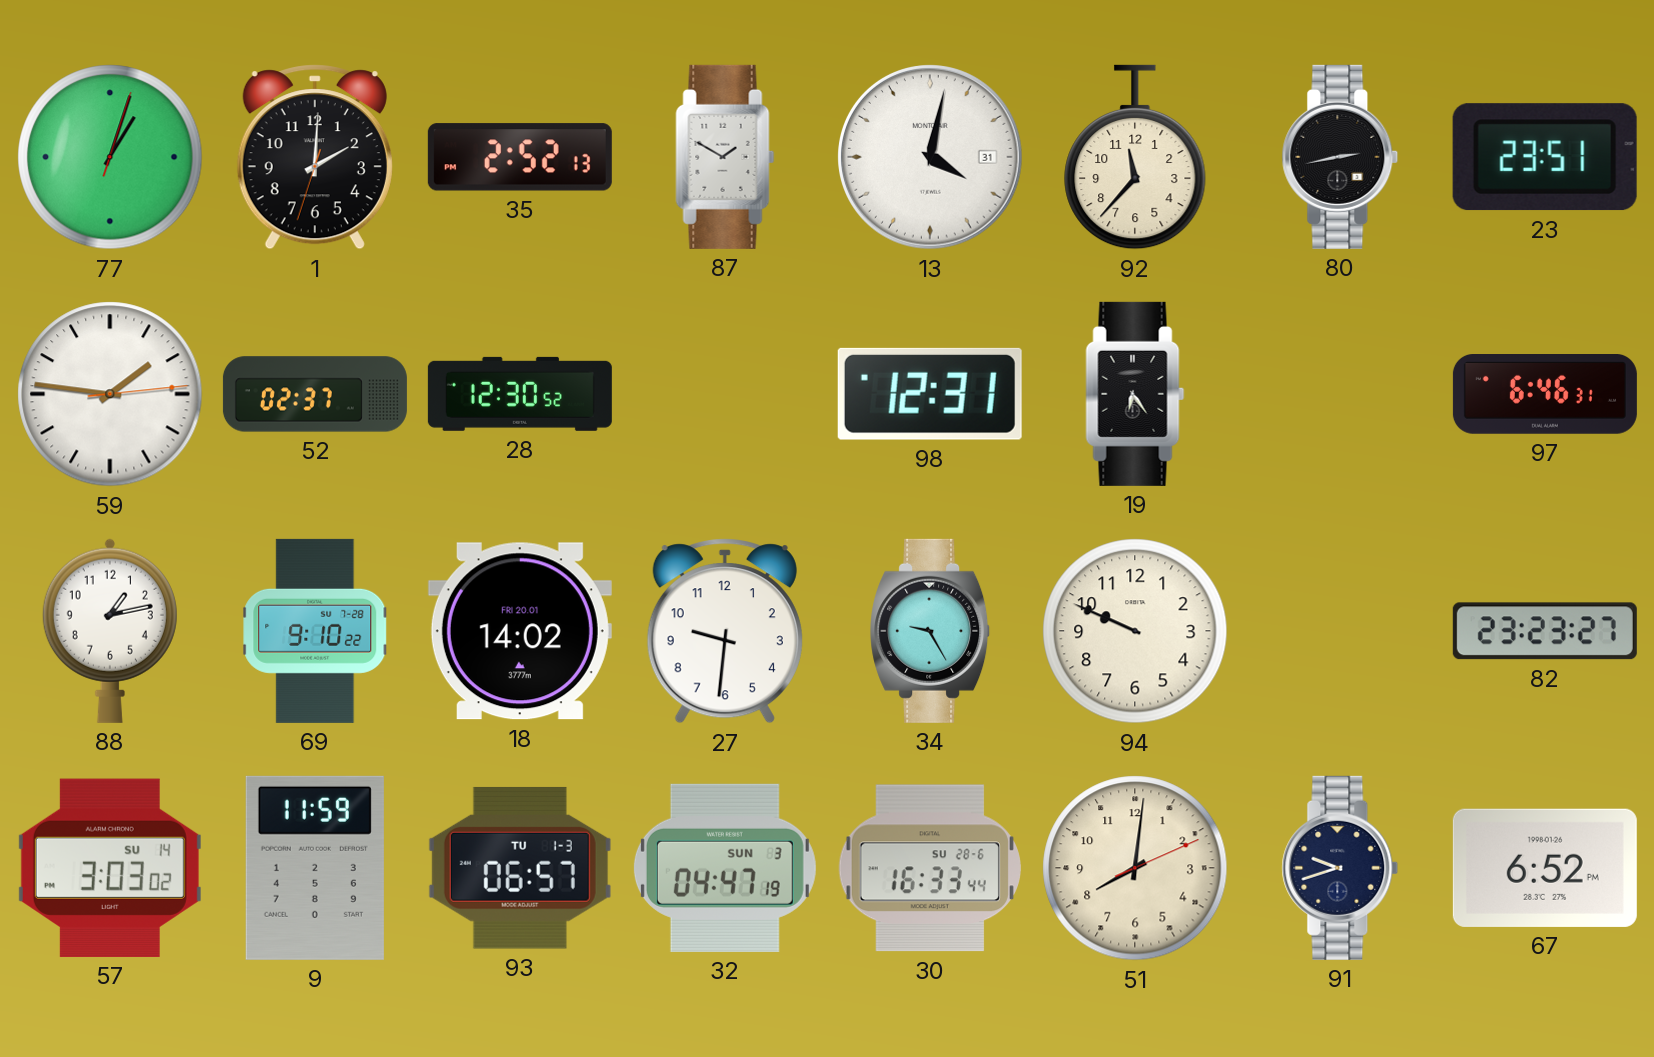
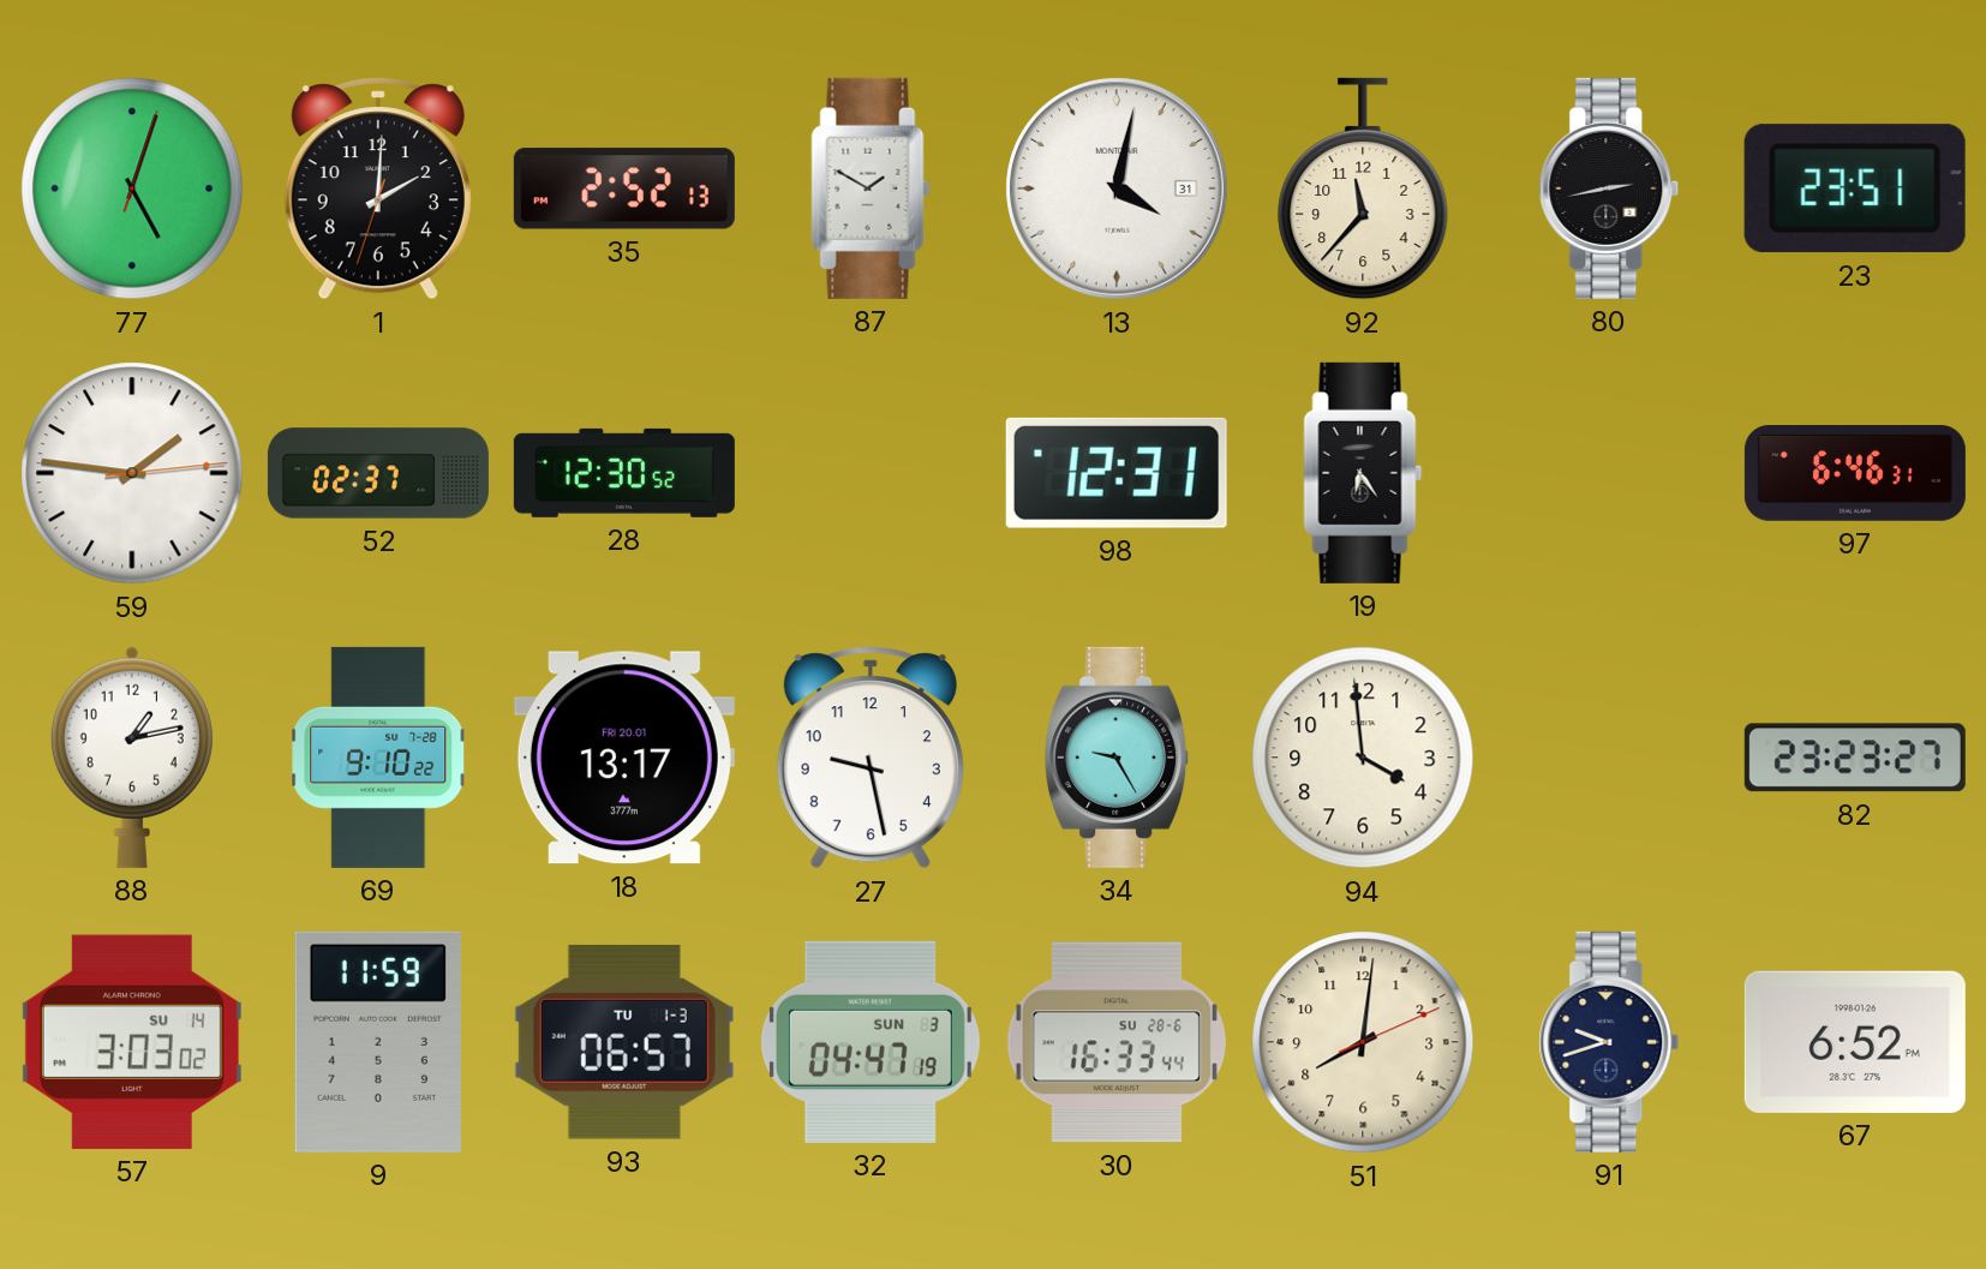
77: 1:03 -> 5:03
18: 14:02 -> 13:17
27: 9:31 -> 9:28
94: 9:49 -> 3:59
